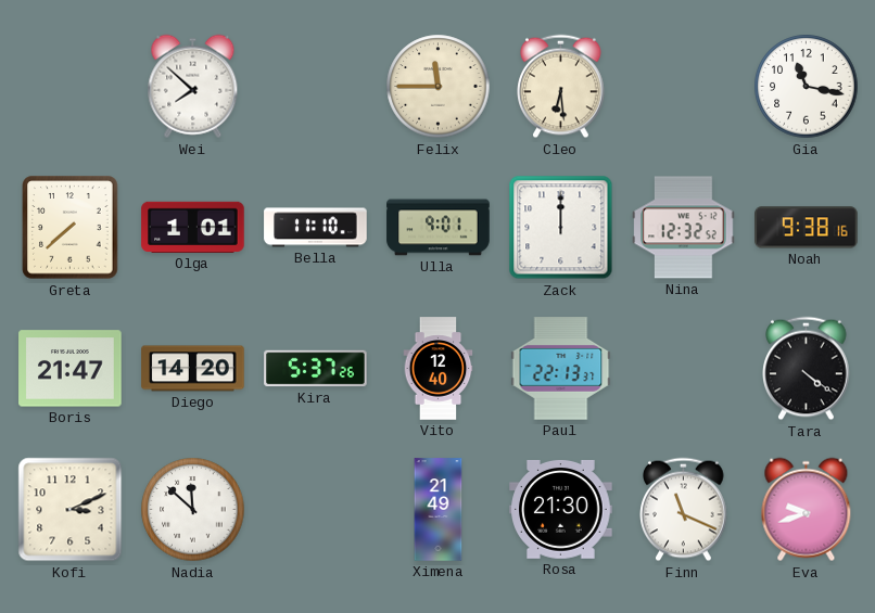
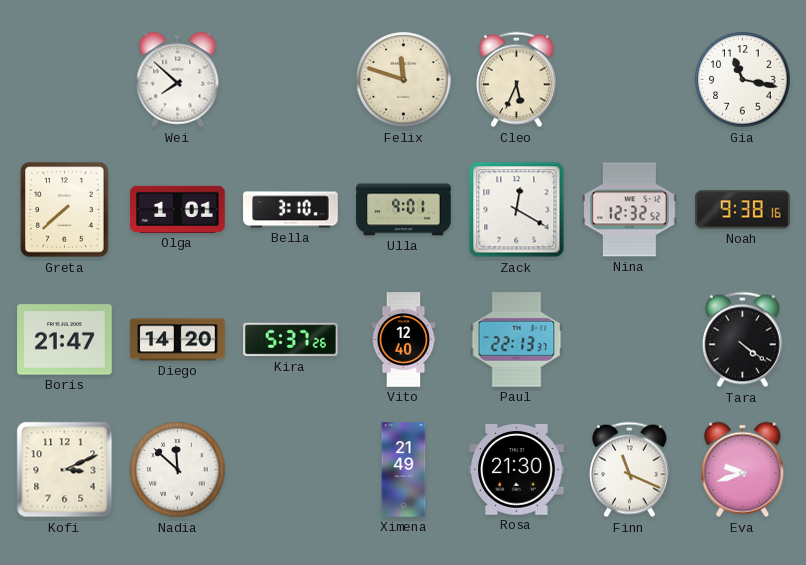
Felix: 11:45 -> 11:48
Cleo: 6:29 -> 5:34
Bella: 11:10 -> 3:10
Zack: 12:00 -> 12:20
